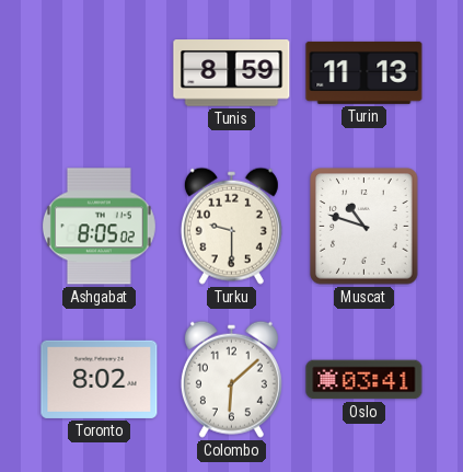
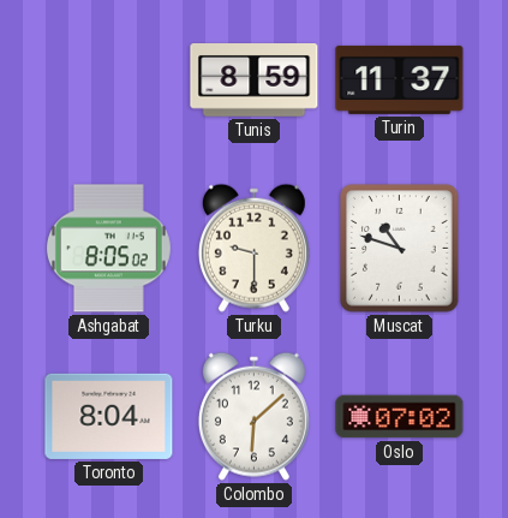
Turin: 11:13 -> 11:37
Toronto: 8:02 -> 8:04
Oslo: 03:41 -> 07:02
